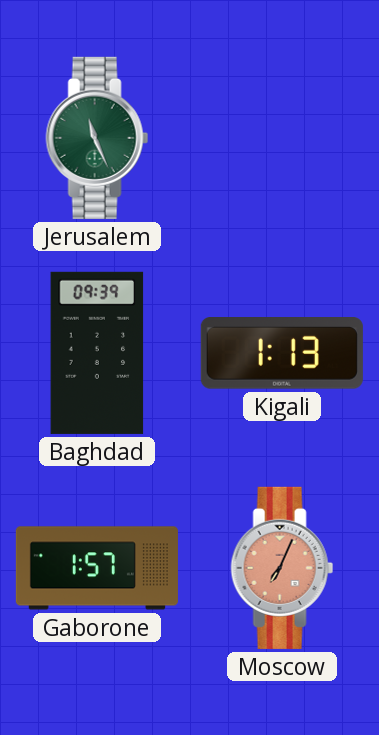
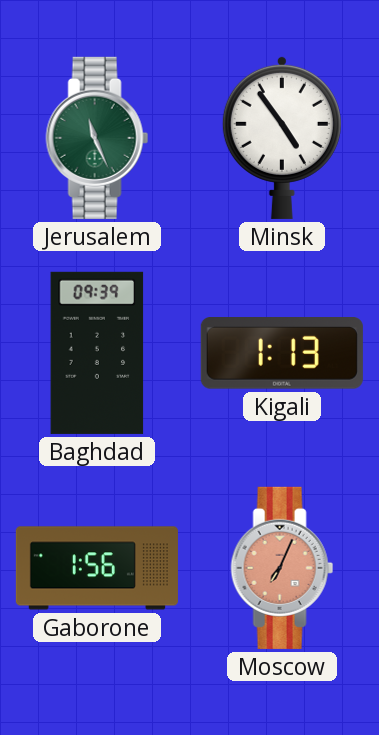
Minsk: none -> 4:54
Gaborone: 1:57 -> 1:56
